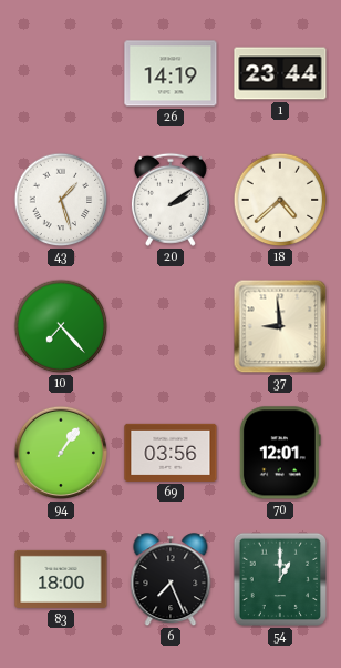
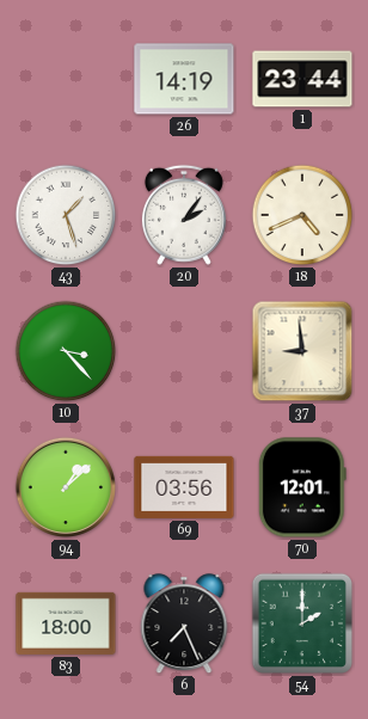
20: 2:09 -> 2:06
18: 4:38 -> 4:41
10: 7:23 -> 3:23
94: 1:06 -> 1:08
54: 1:00 -> 2:00
